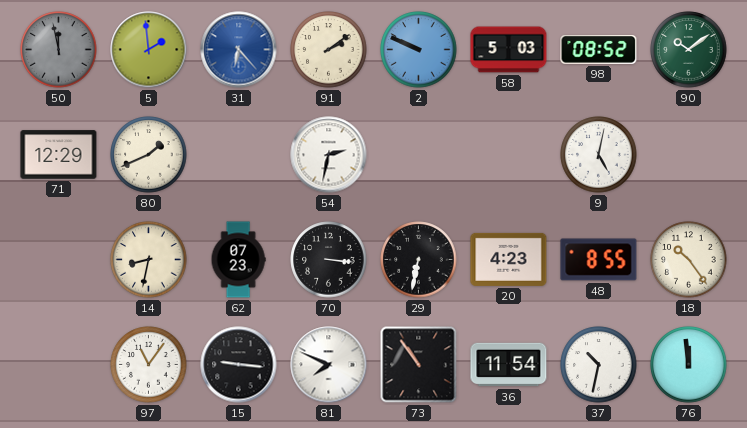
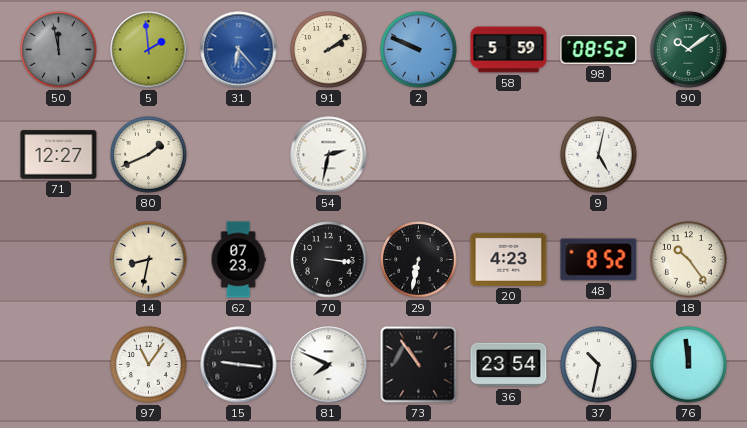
58: 5:03 -> 5:59
71: 12:29 -> 12:27
48: 8:55 -> 8:52
36: 11:54 -> 23:54
